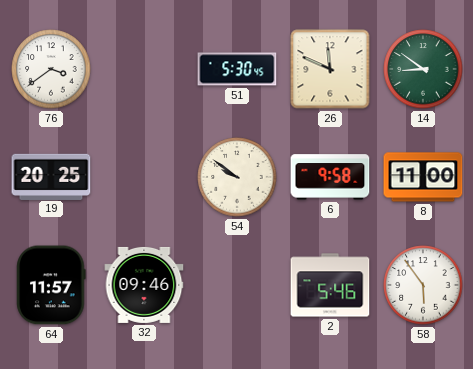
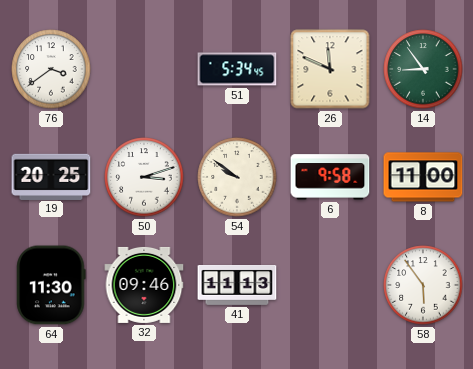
51: 5:30 -> 5:34
14: 8:51 -> 8:54
50: none -> 3:12
64: 11:57 -> 11:30
41: none -> 11:13
2: 5:46 -> none
